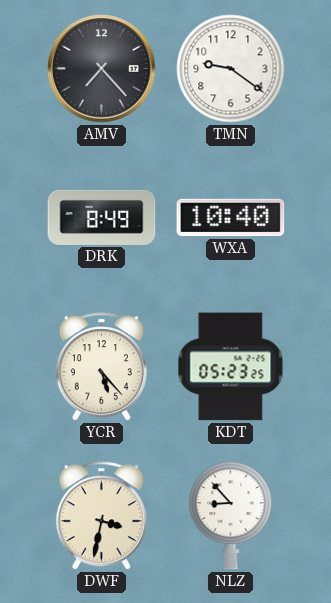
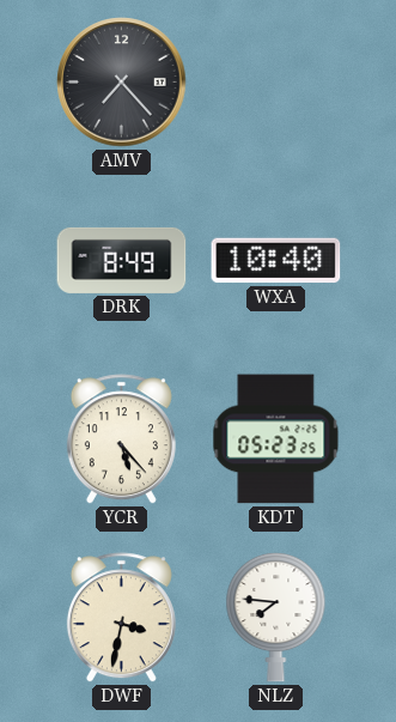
TMN: 9:21 -> none
NLZ: 8:53 -> 7:46
